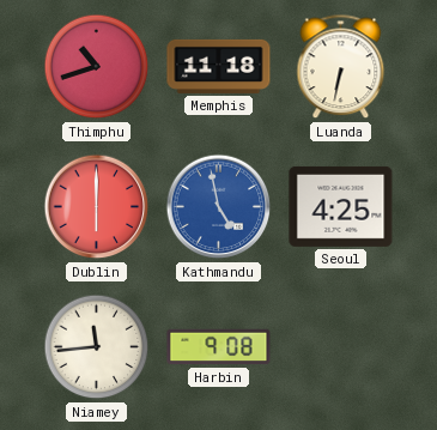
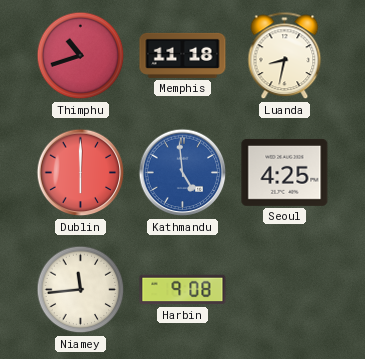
Luanda: 6:32 -> 8:32
Kathmandu: 4:58 -> 4:59
